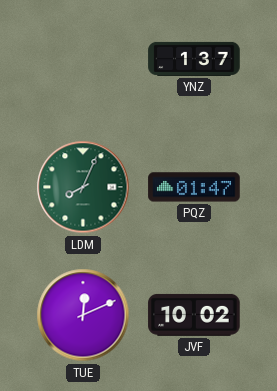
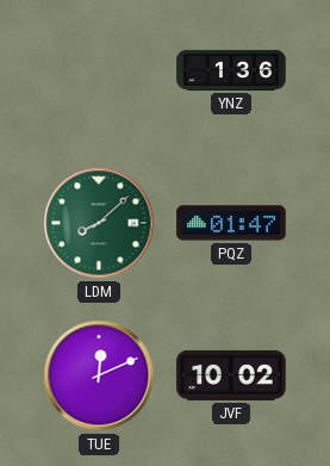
YNZ: 1:37 -> 1:36
LDM: 8:04 -> 8:08
